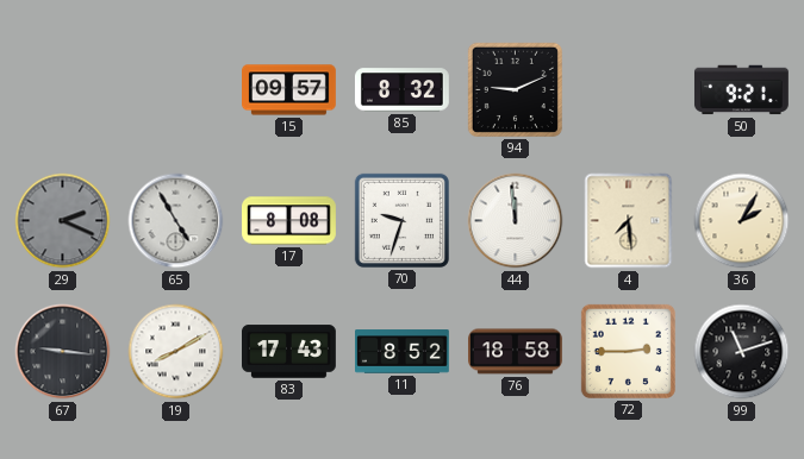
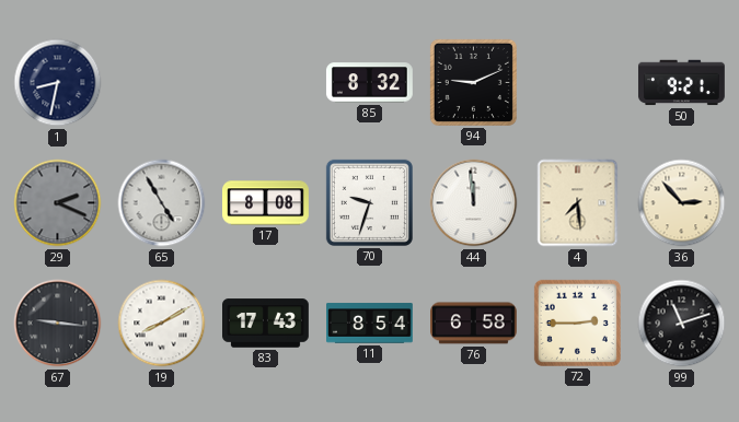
1: none -> 8:32
15: 09:57 -> none
36: 2:05 -> 2:53
11: 8:52 -> 8:54
76: 18:58 -> 6:58
